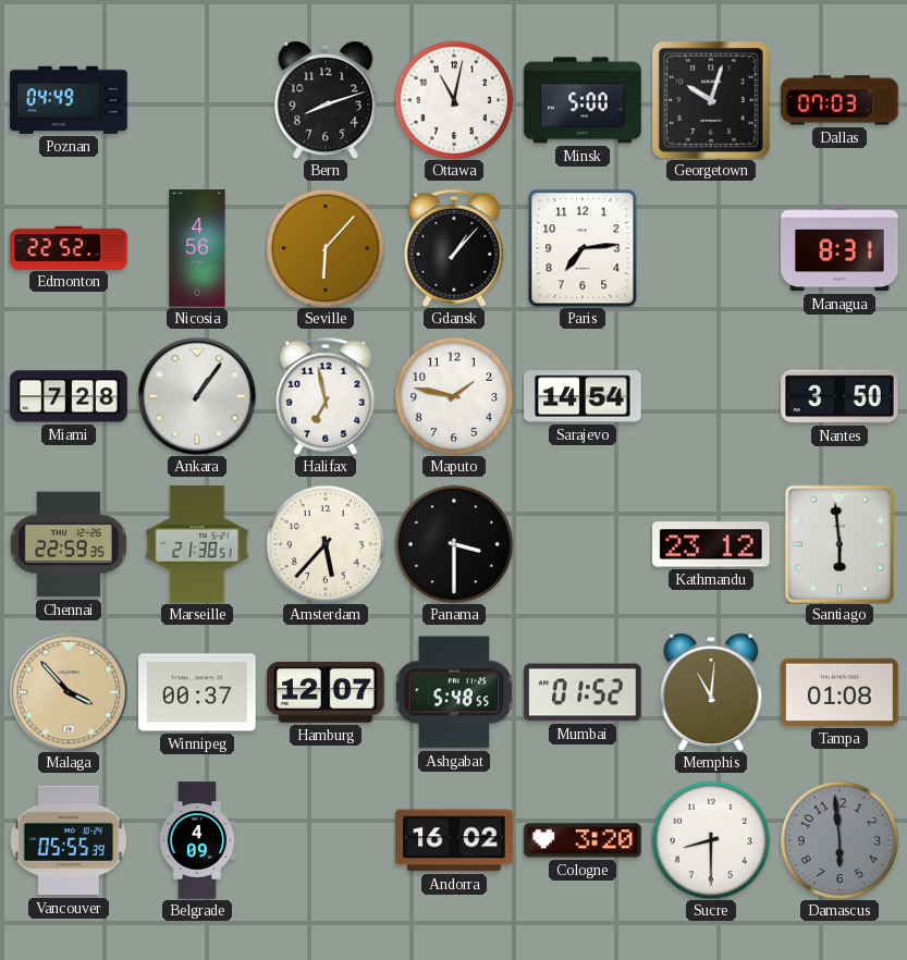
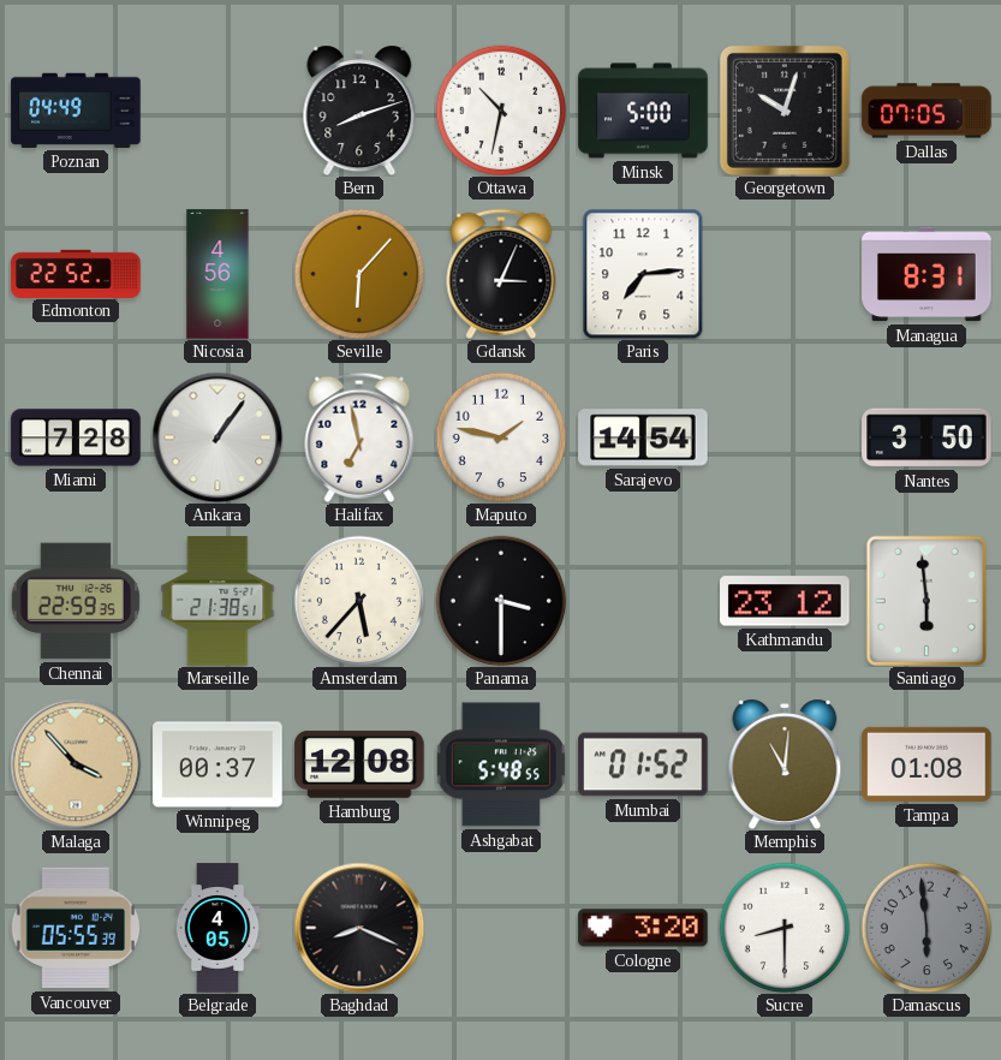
Ottawa: 11:02 -> 10:32
Dallas: 07:03 -> 07:05
Gdansk: 1:07 -> 3:04
Hamburg: 12:07 -> 12:08
Belgrade: 4:09 -> 4:05
Baghdad: none -> 8:19
Andorra: 16:02 -> none
